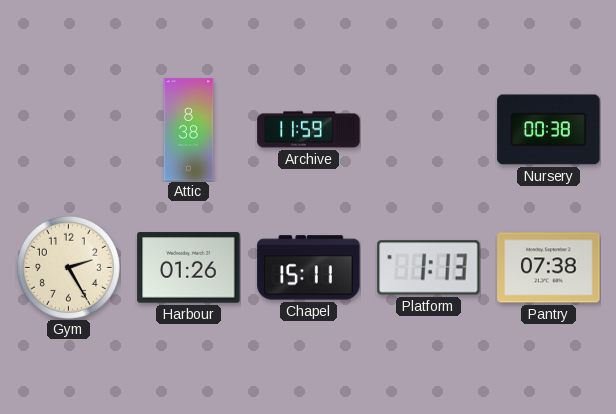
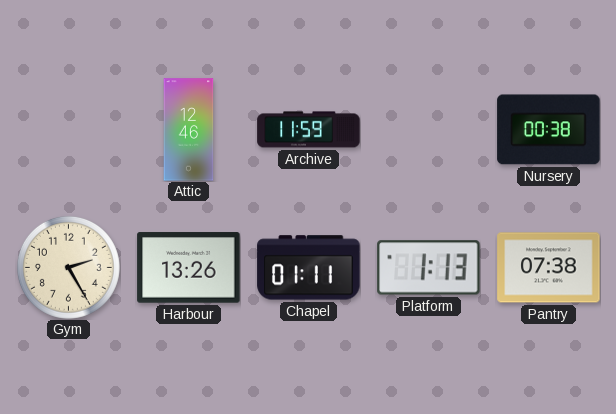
Attic: 8:38 -> 12:46
Harbour: 01:26 -> 13:26
Chapel: 15:11 -> 01:11
